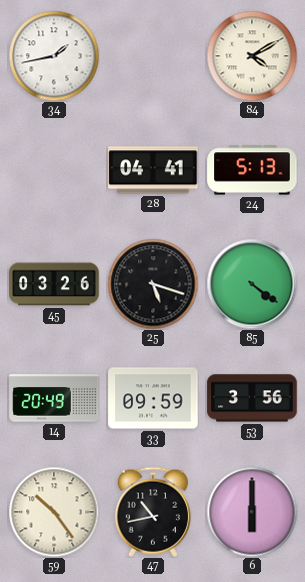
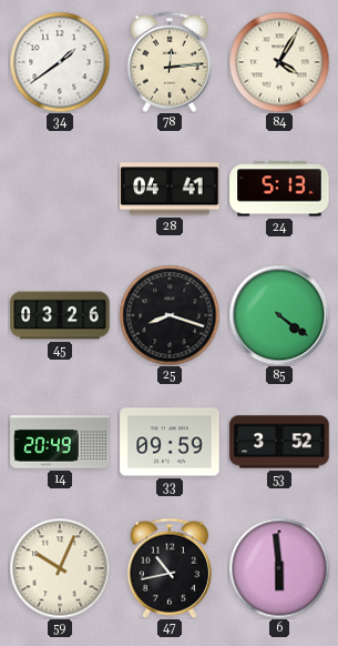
34: 1:43 -> 1:39
78: none -> 12:14
84: 4:10 -> 4:05
25: 5:18 -> 8:18
53: 3:56 -> 3:52
59: 10:24 -> 10:04
6: 6:00 -> 5:59
